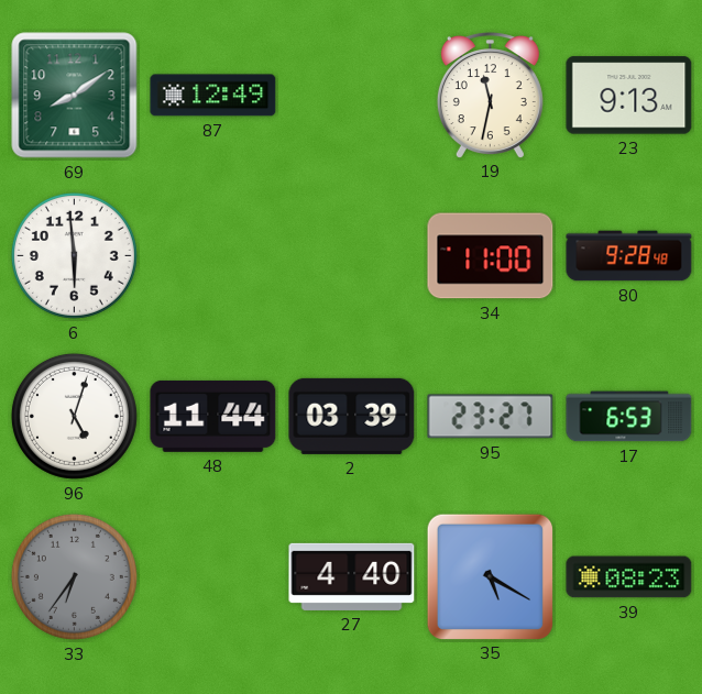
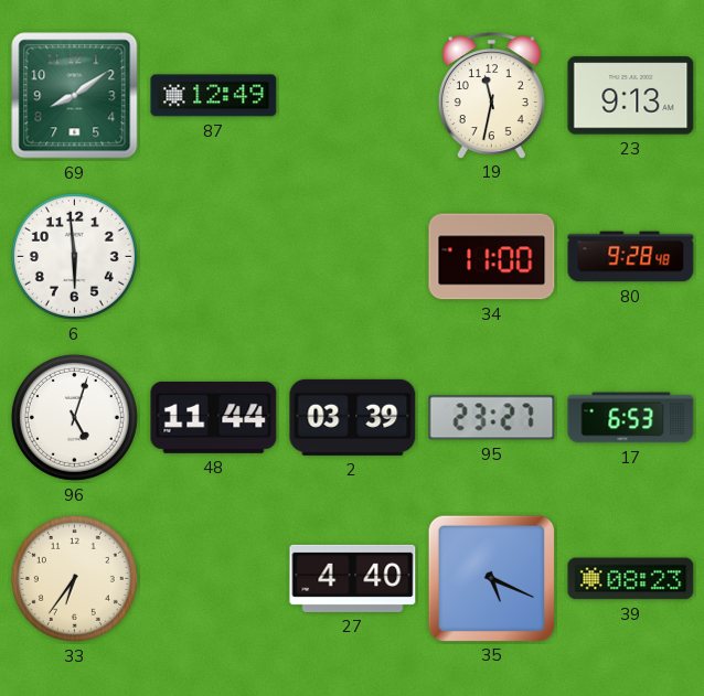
33 dial: grey -> cream
35: 5:20 -> 5:19
